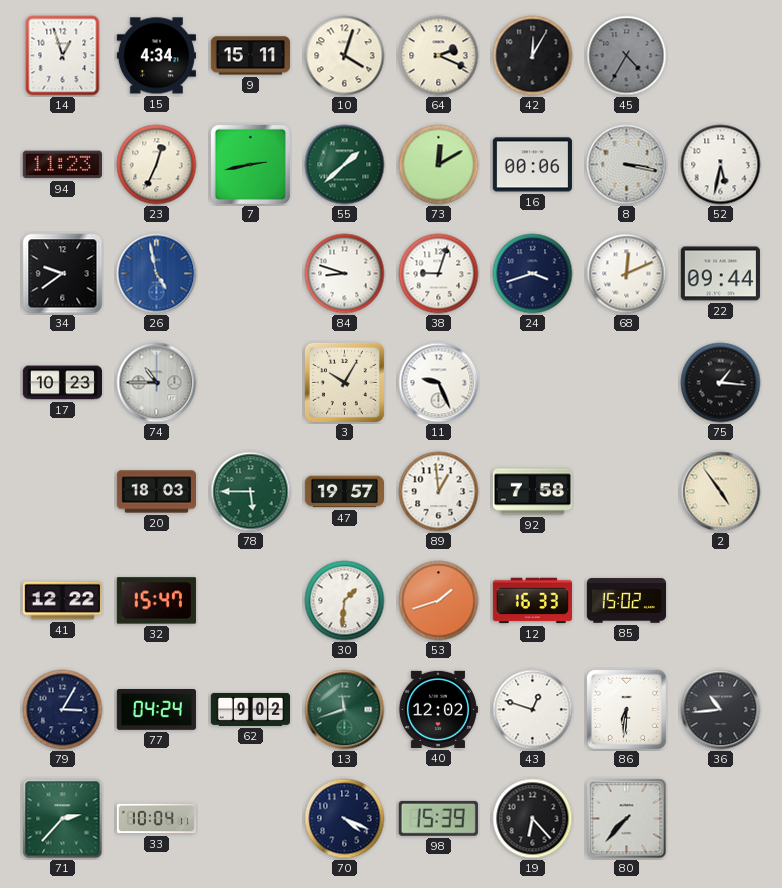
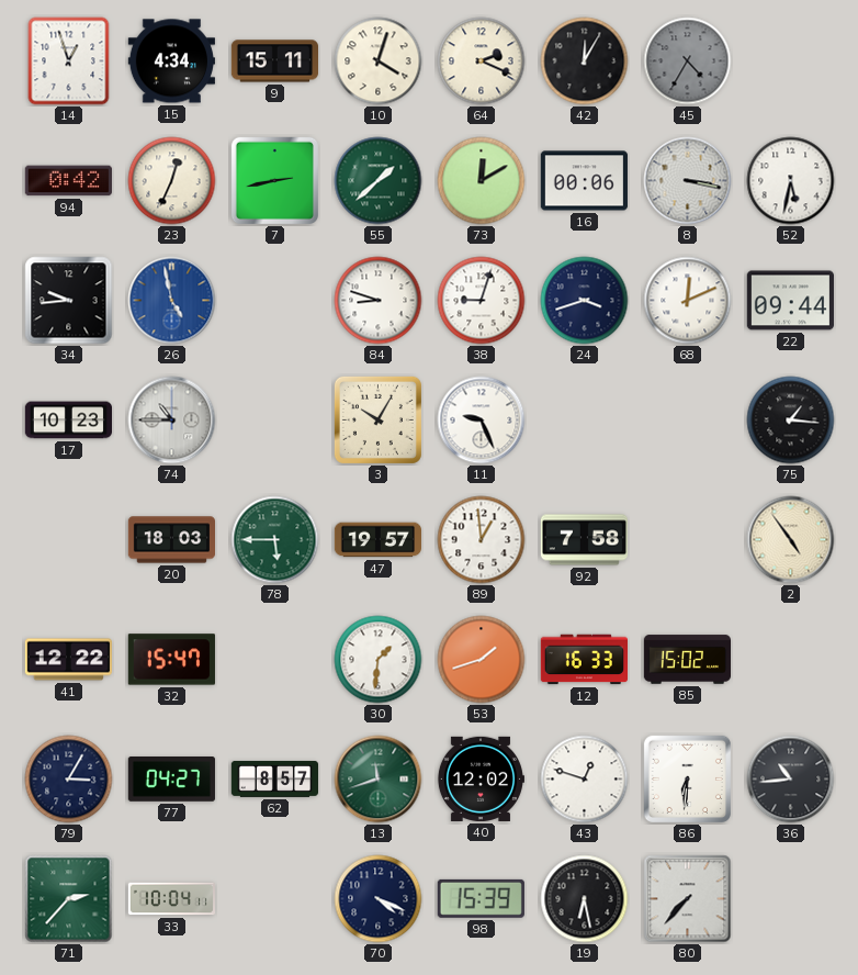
94: 11:23 -> 0:42
34: 9:39 -> 9:44
77: 04:24 -> 04:27
62: 9:02 -> 8:57
19: 6:23 -> 6:28
